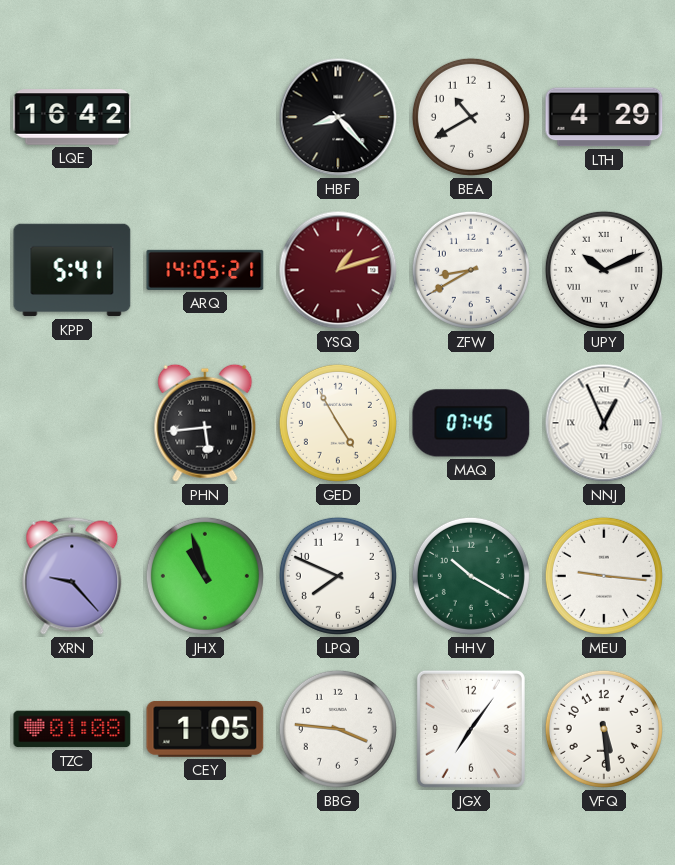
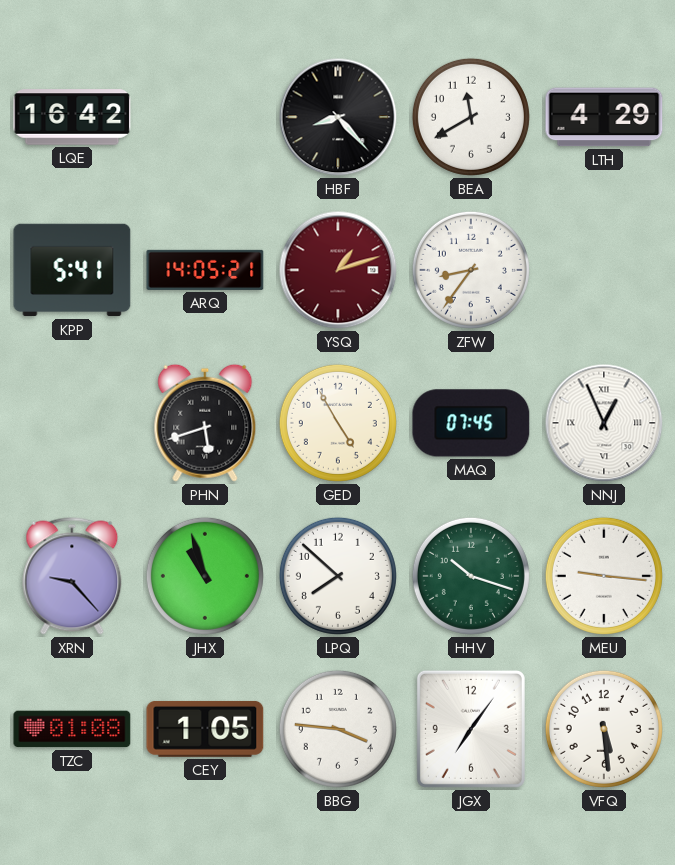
BEA: 10:40 -> 11:40
ZFW: 8:40 -> 8:36
UPY: 10:11 -> none
PHN: 5:44 -> 5:42
LPQ: 7:49 -> 7:52
HHV: 10:20 -> 10:18
